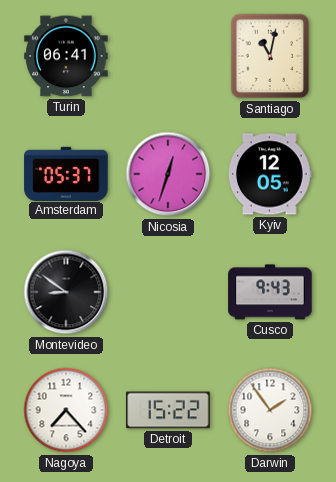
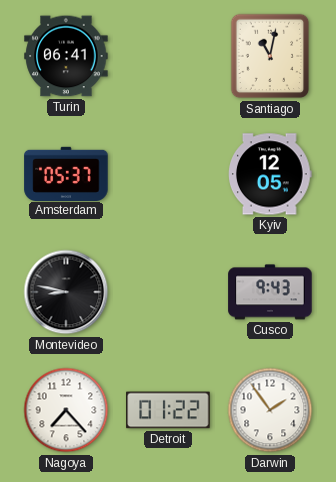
Nicosia: 12:33 -> none
Montevideo: 8:51 -> 8:47
Detroit: 15:22 -> 01:22
